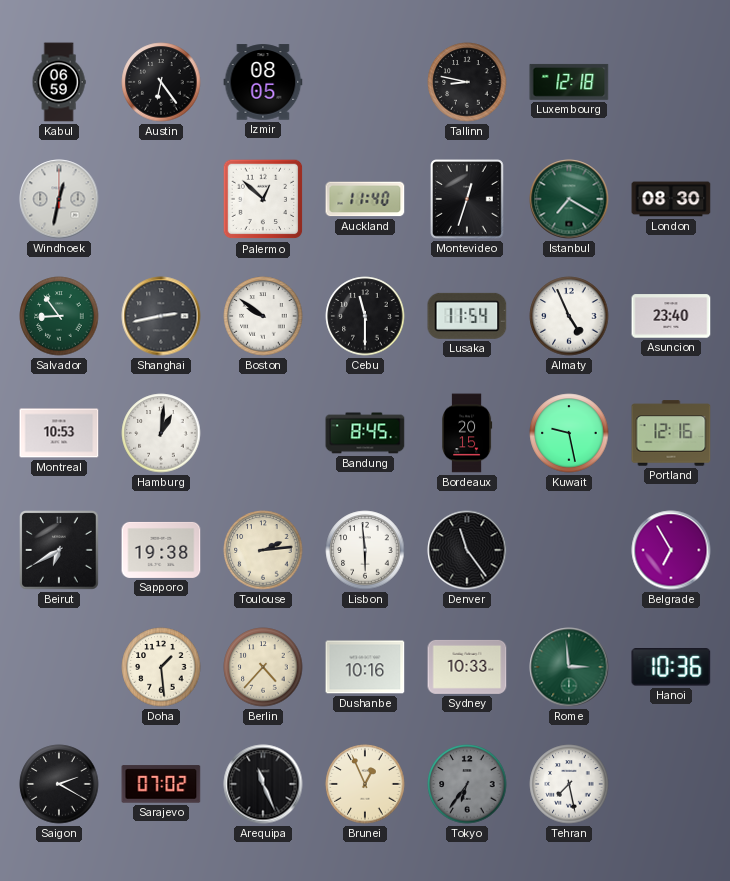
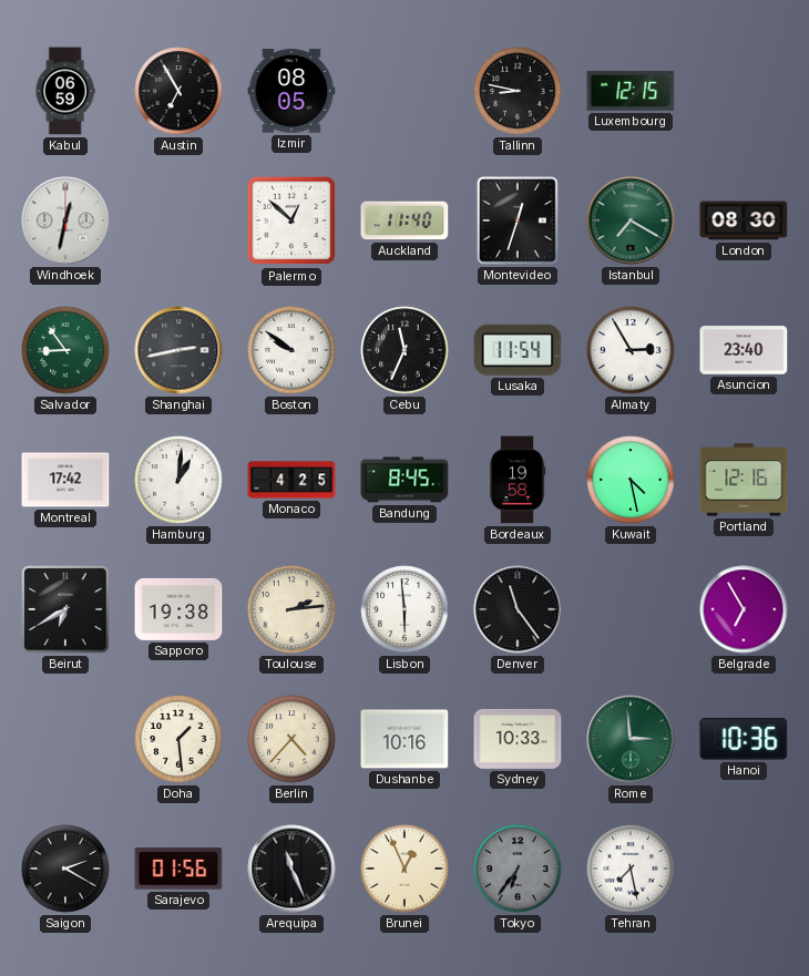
Austin: 6:24 -> 6:55
Luxembourg: 12:18 -> 12:15
Cebu: 11:30 -> 11:34
Almaty: 4:56 -> 2:55
Montreal: 10:53 -> 17:42
Monaco: none -> 4:25
Bordeaux: 20:15 -> 19:58
Kuwait: 9:28 -> 4:28
Sarajevo: 07:02 -> 01:56
